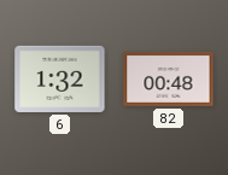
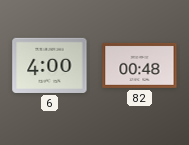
6: 1:32 -> 4:00
